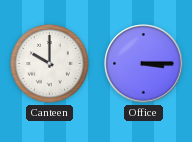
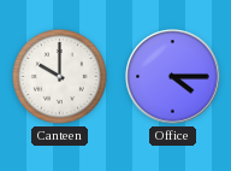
Office: 3:15 -> 4:15
